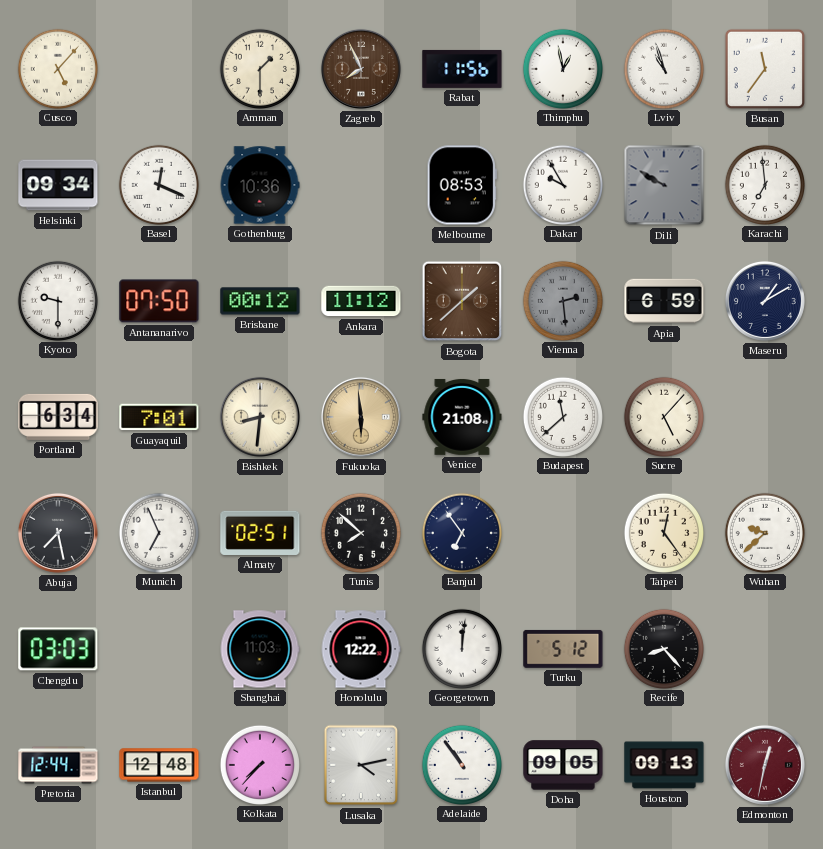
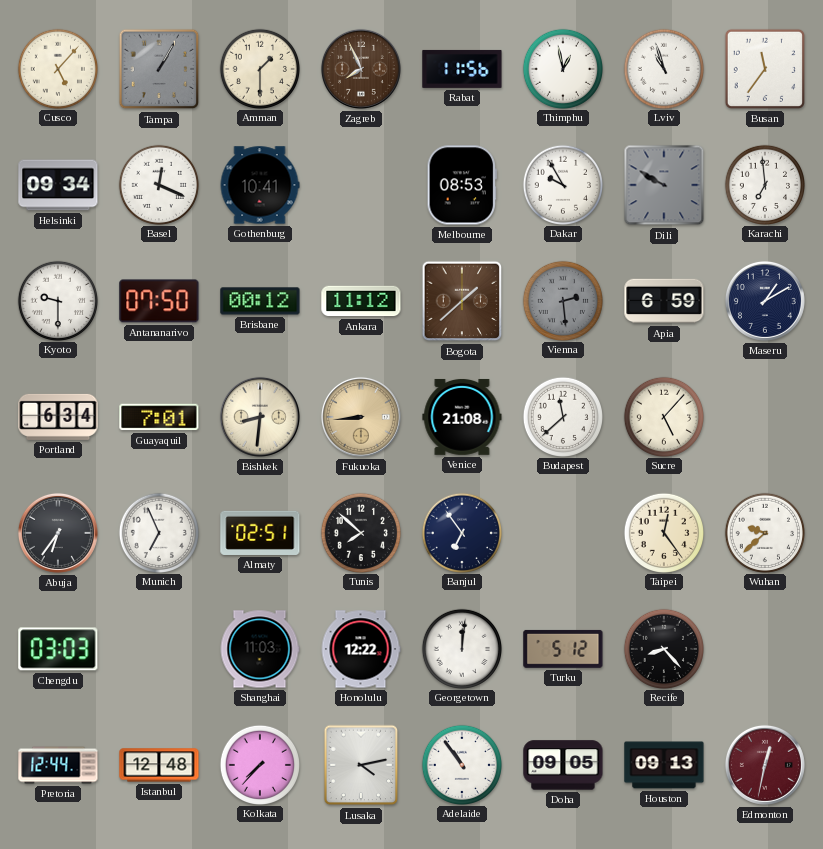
Tampa: none -> 1:05
Gothenburg: 10:36 -> 10:41
Fukuoka: 5:59 -> 8:44
Abuja: 7:28 -> 6:36
